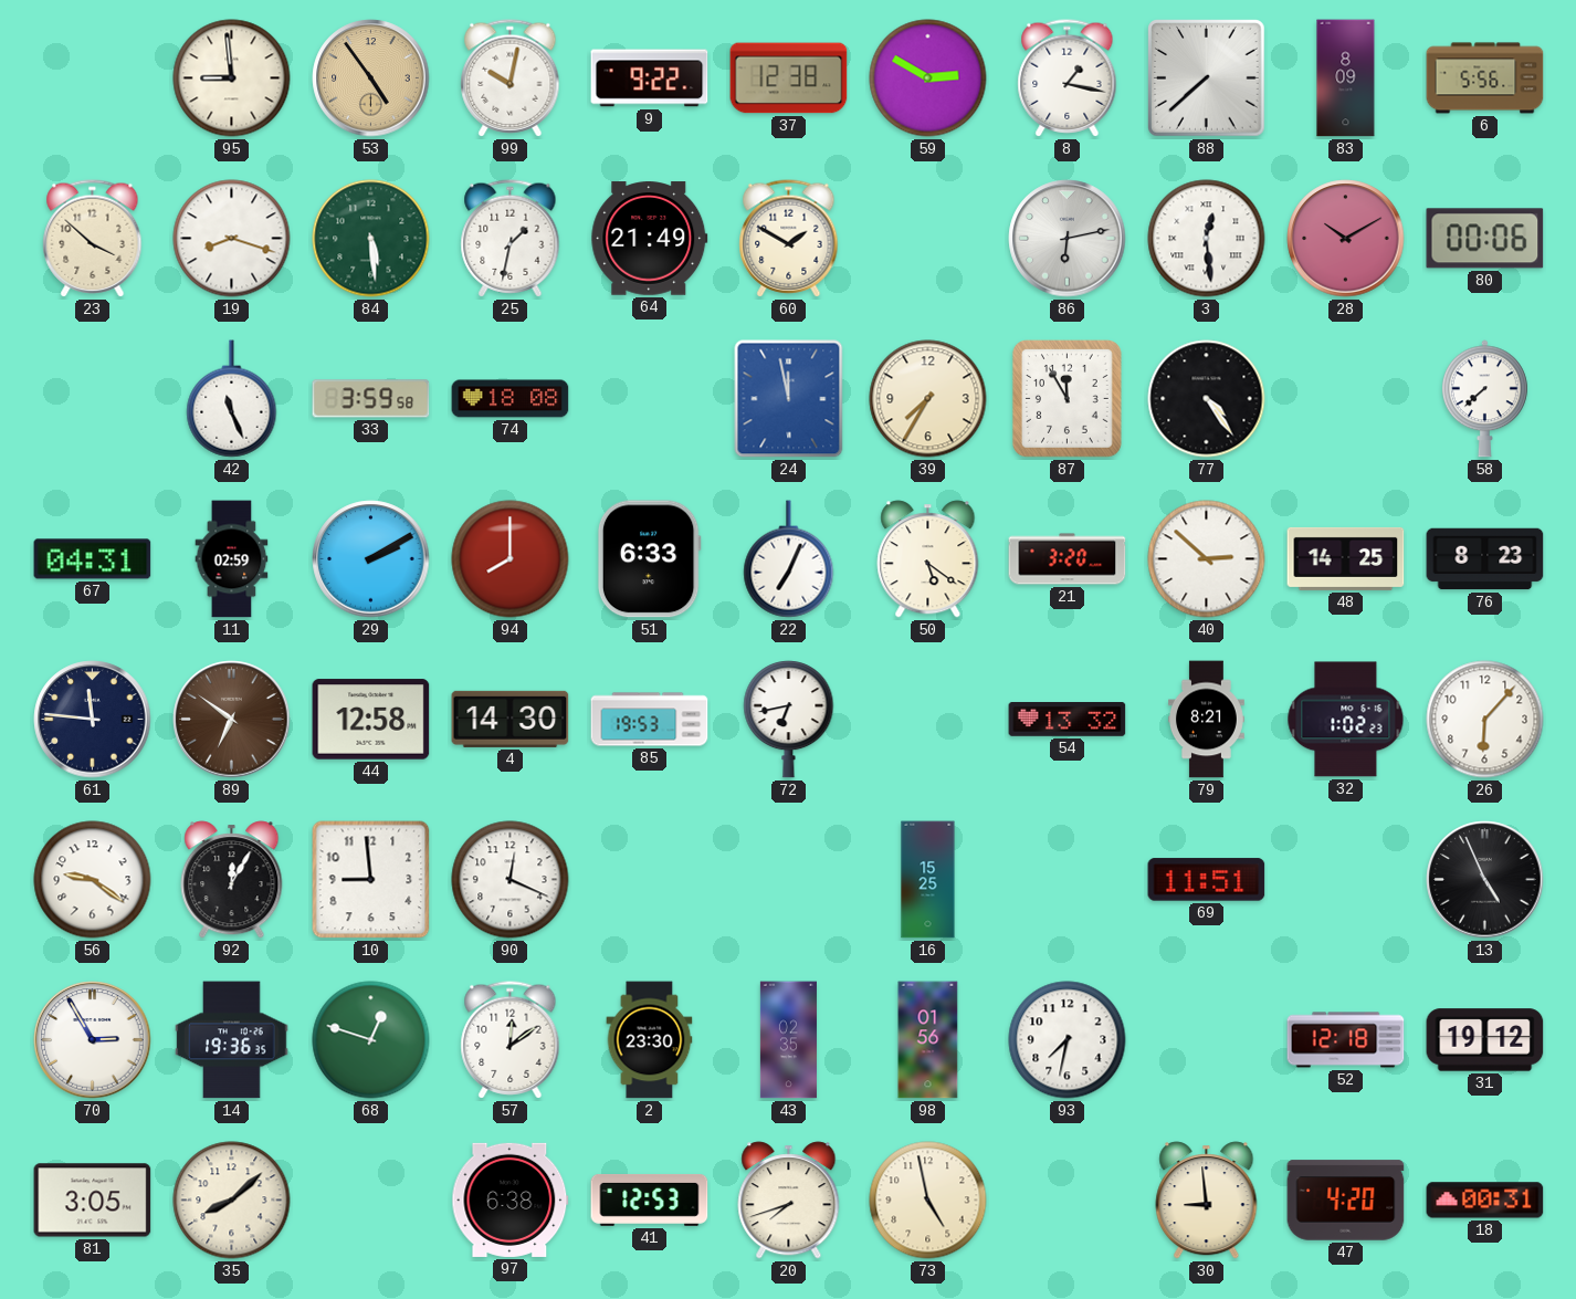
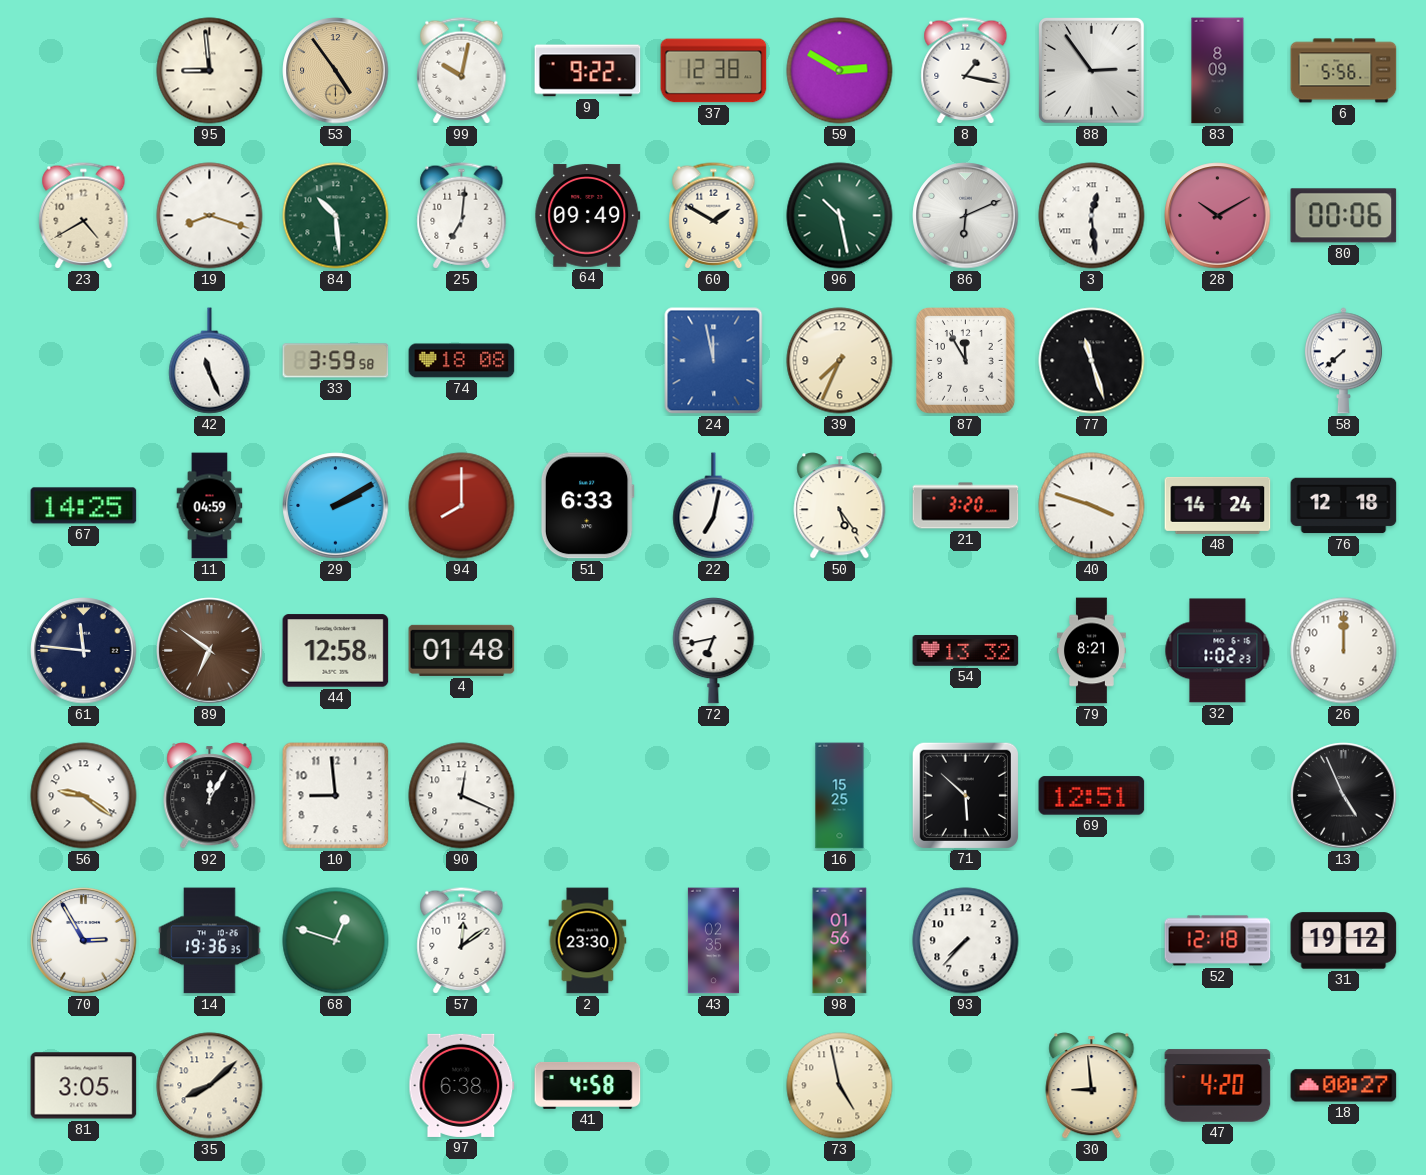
88: 7:38 -> 2:54
23: 3:52 -> 4:40
84: 5:29 -> 10:29
25: 1:32 -> 7:01
64: 21:49 -> 09:49
96: none -> 10:28
86: 6:13 -> 6:11
39: 7:35 -> 7:34
77: 4:24 -> 11:27
67: 04:31 -> 14:25
11: 02:59 -> 04:59
22: 7:04 -> 7:02
50: 5:21 -> 5:24
40: 2:52 -> 3:48
48: 14:25 -> 14:24
76: 8:23 -> 12:18
4: 14:30 -> 01:48
85: 19:53 -> none
26: 6:07 -> 12:00
71: none -> 5:52
69: 11:51 -> 12:51
93: 7:32 -> 7:37
41: 12:53 -> 4:58
20: 7:42 -> none
18: 00:31 -> 00:27
